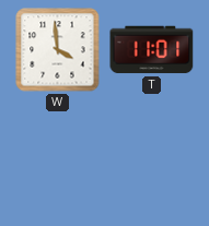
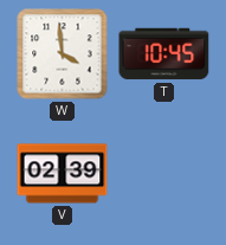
T: 11:01 -> 10:45
V: none -> 02:39
